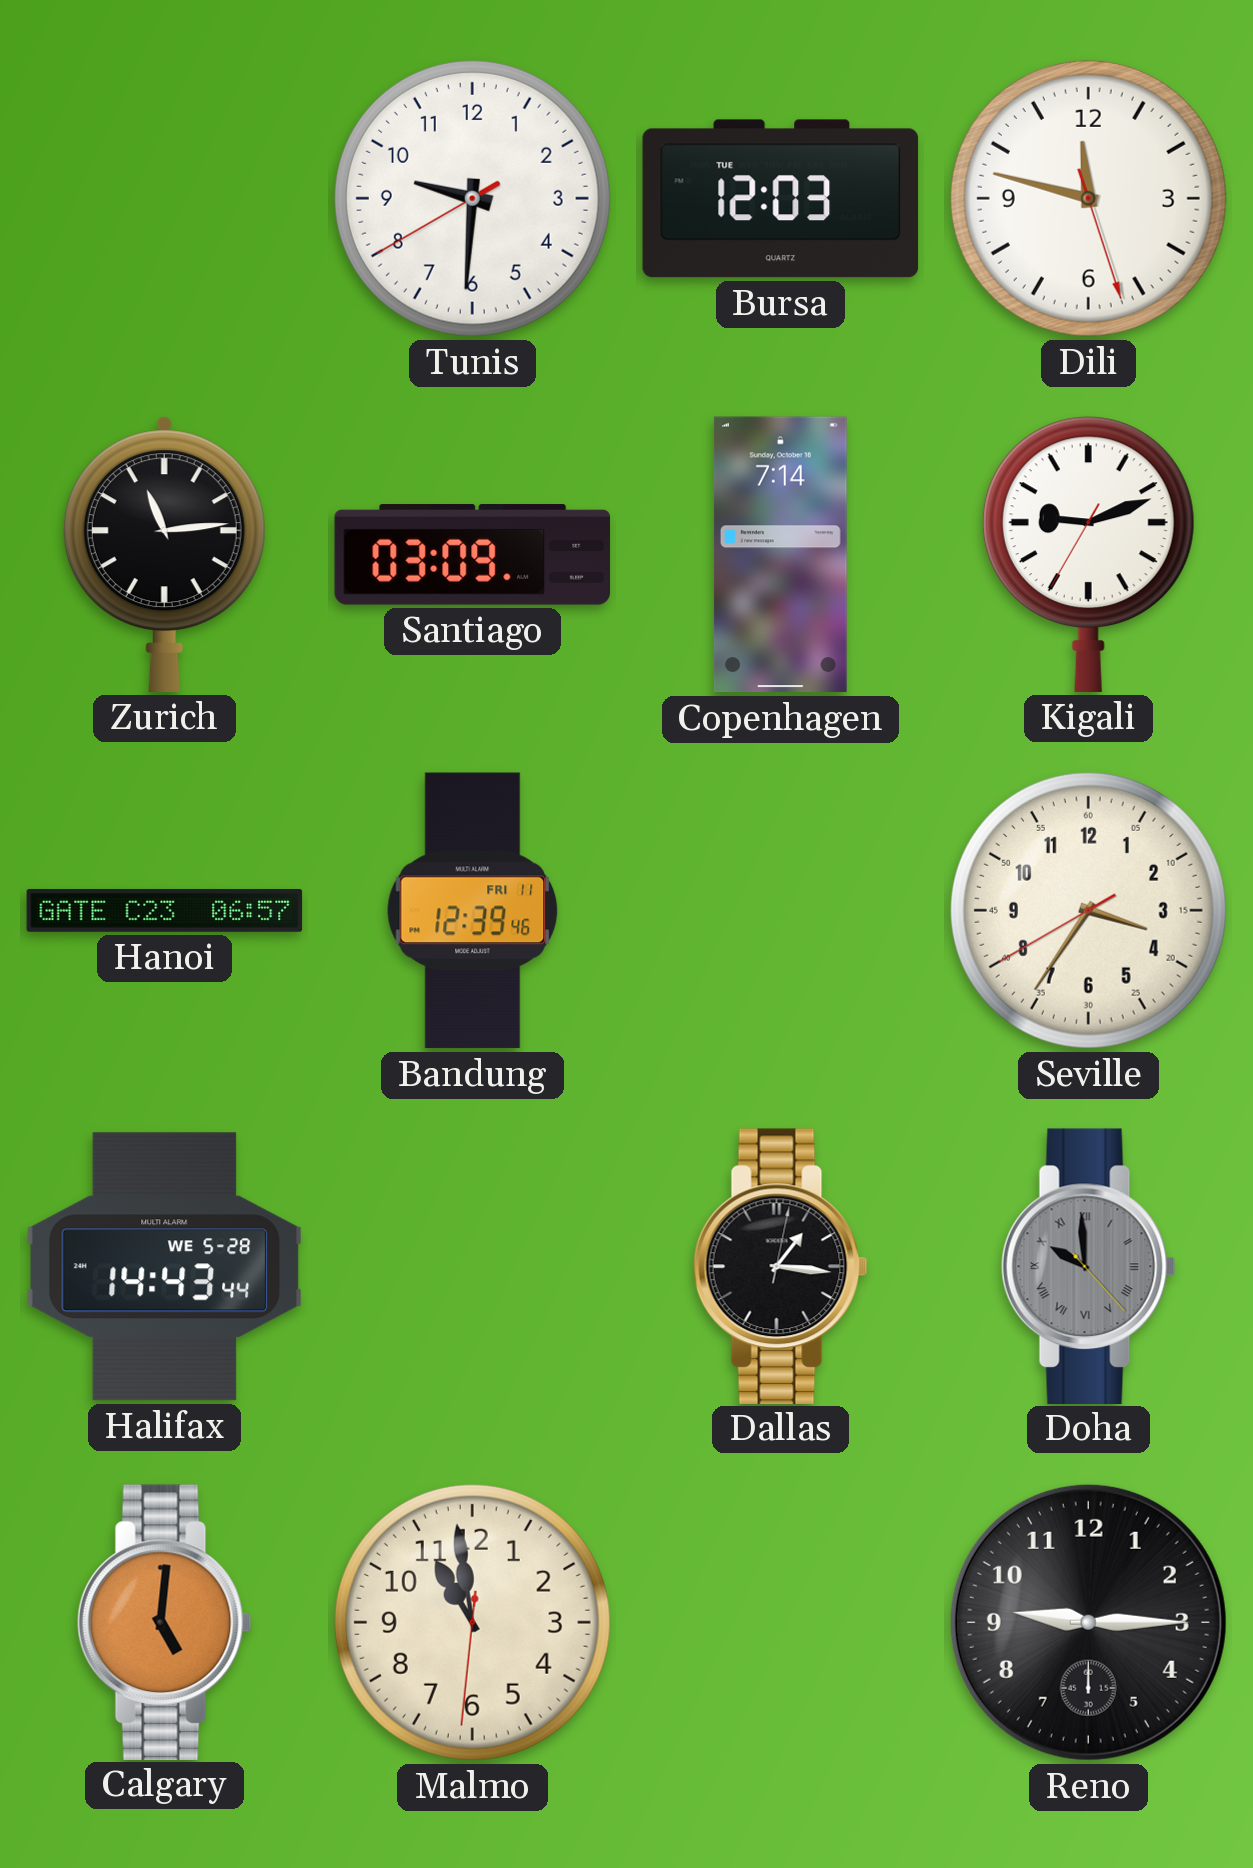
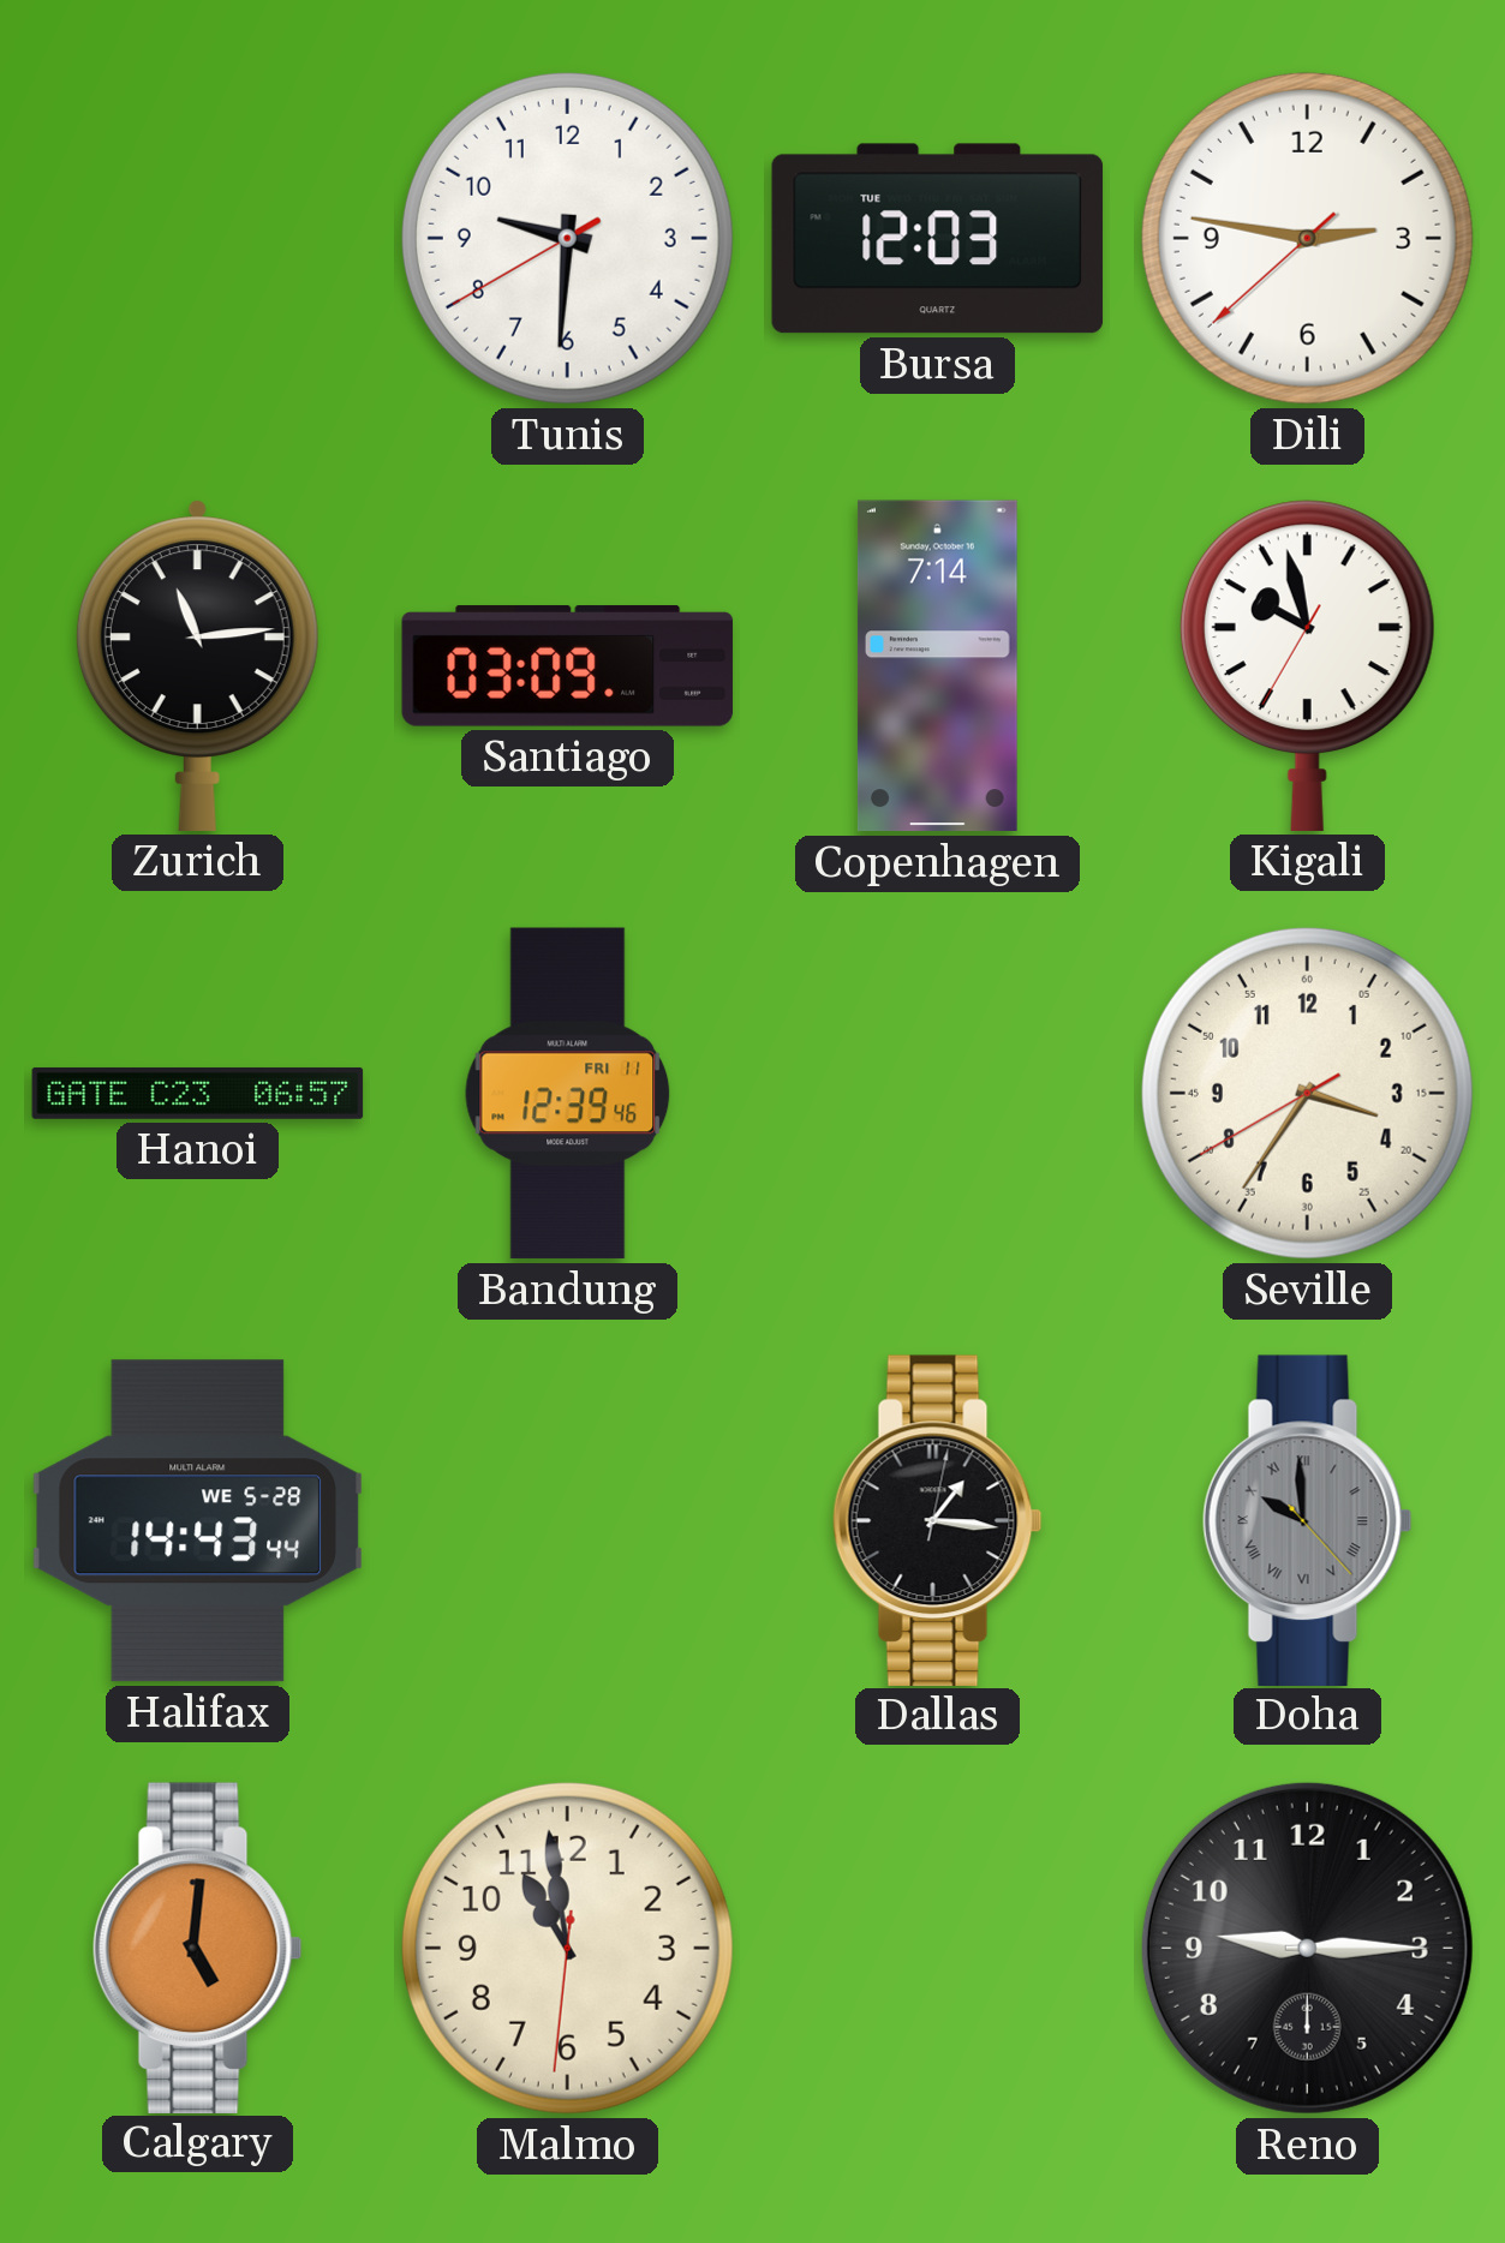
Dili: 11:47 -> 2:46
Kigali: 9:11 -> 9:57
